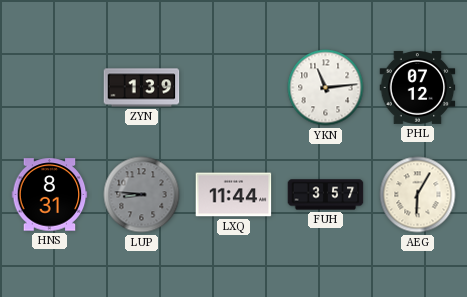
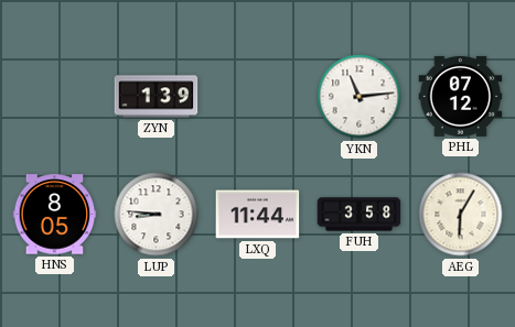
HNS: 8:31 -> 8:05
LUP dial: grey -> white
FUH: 3:57 -> 3:58
